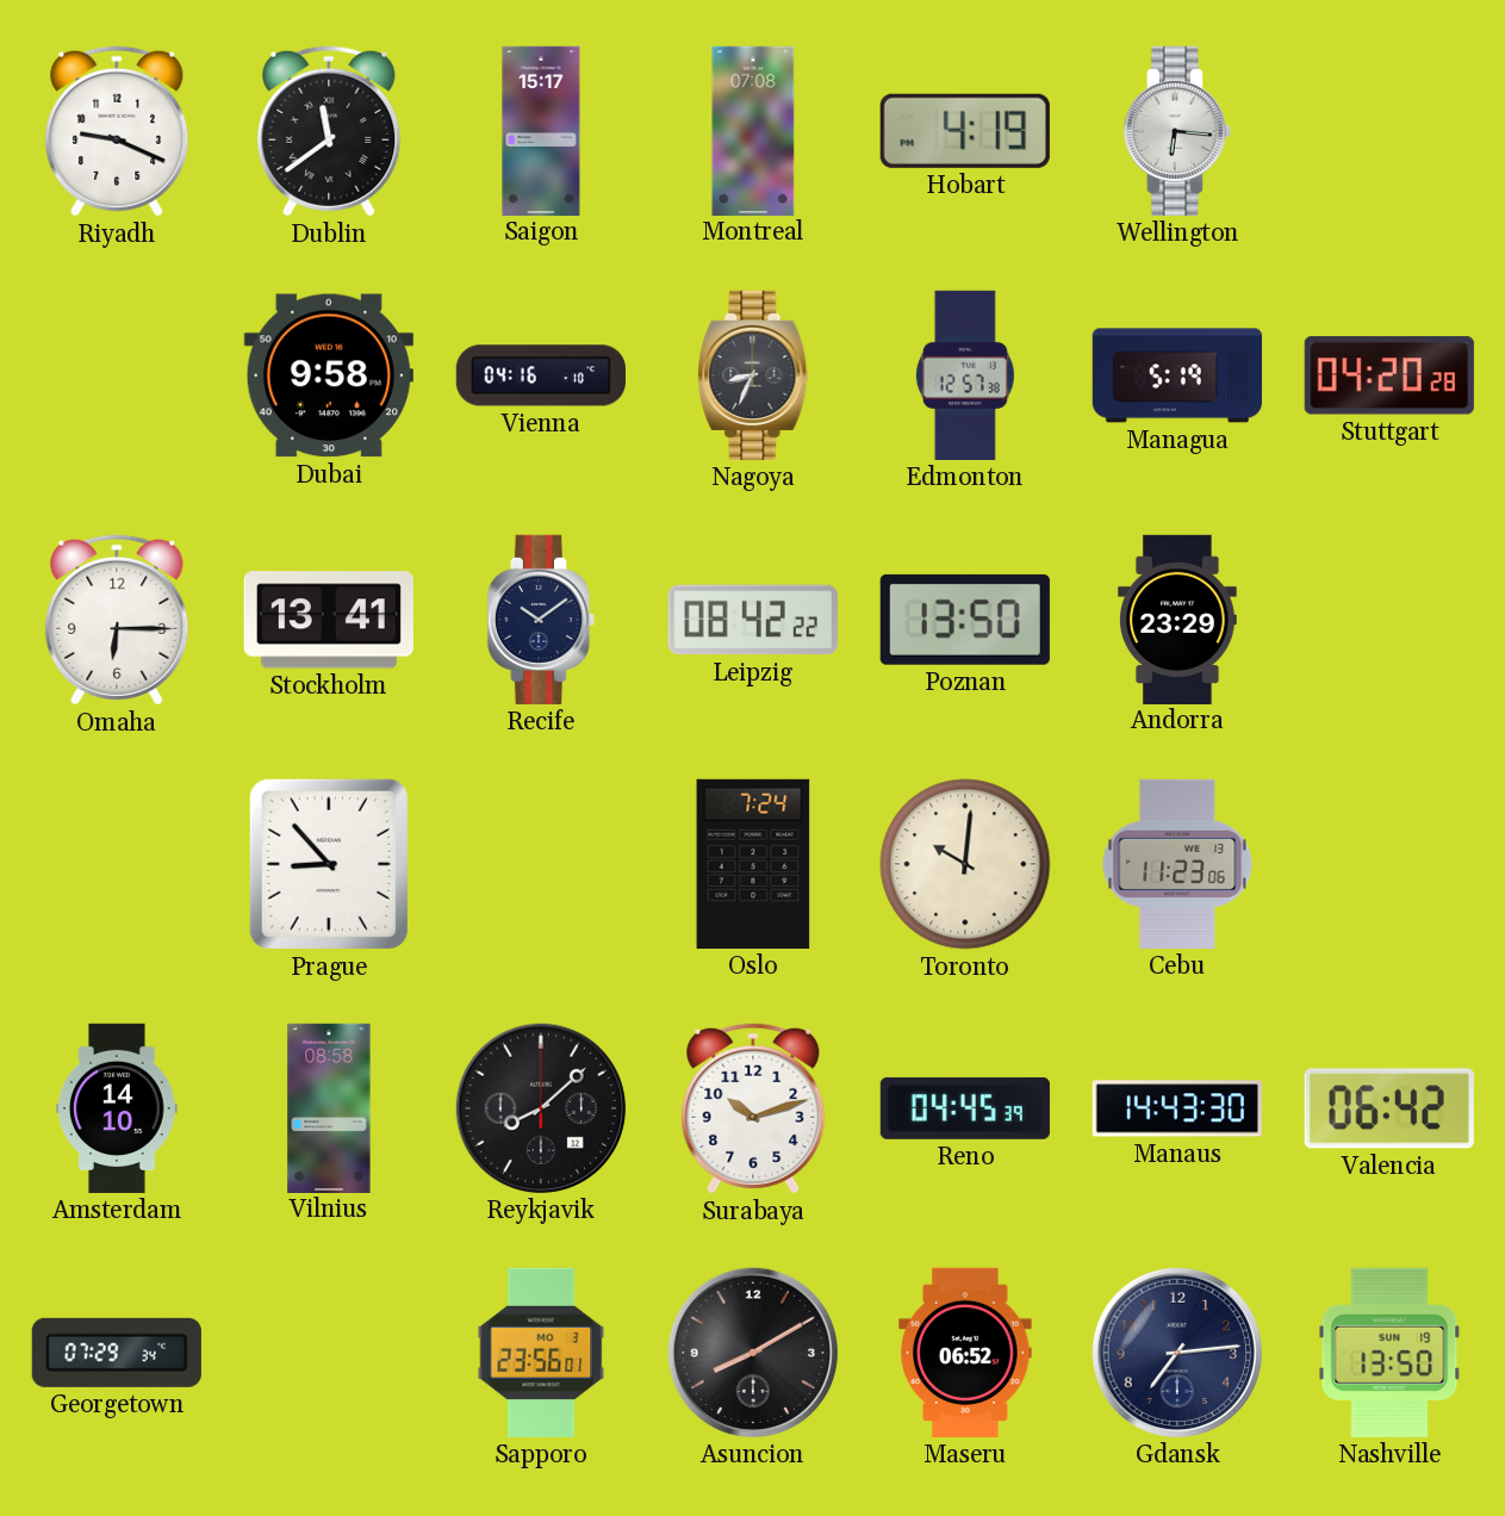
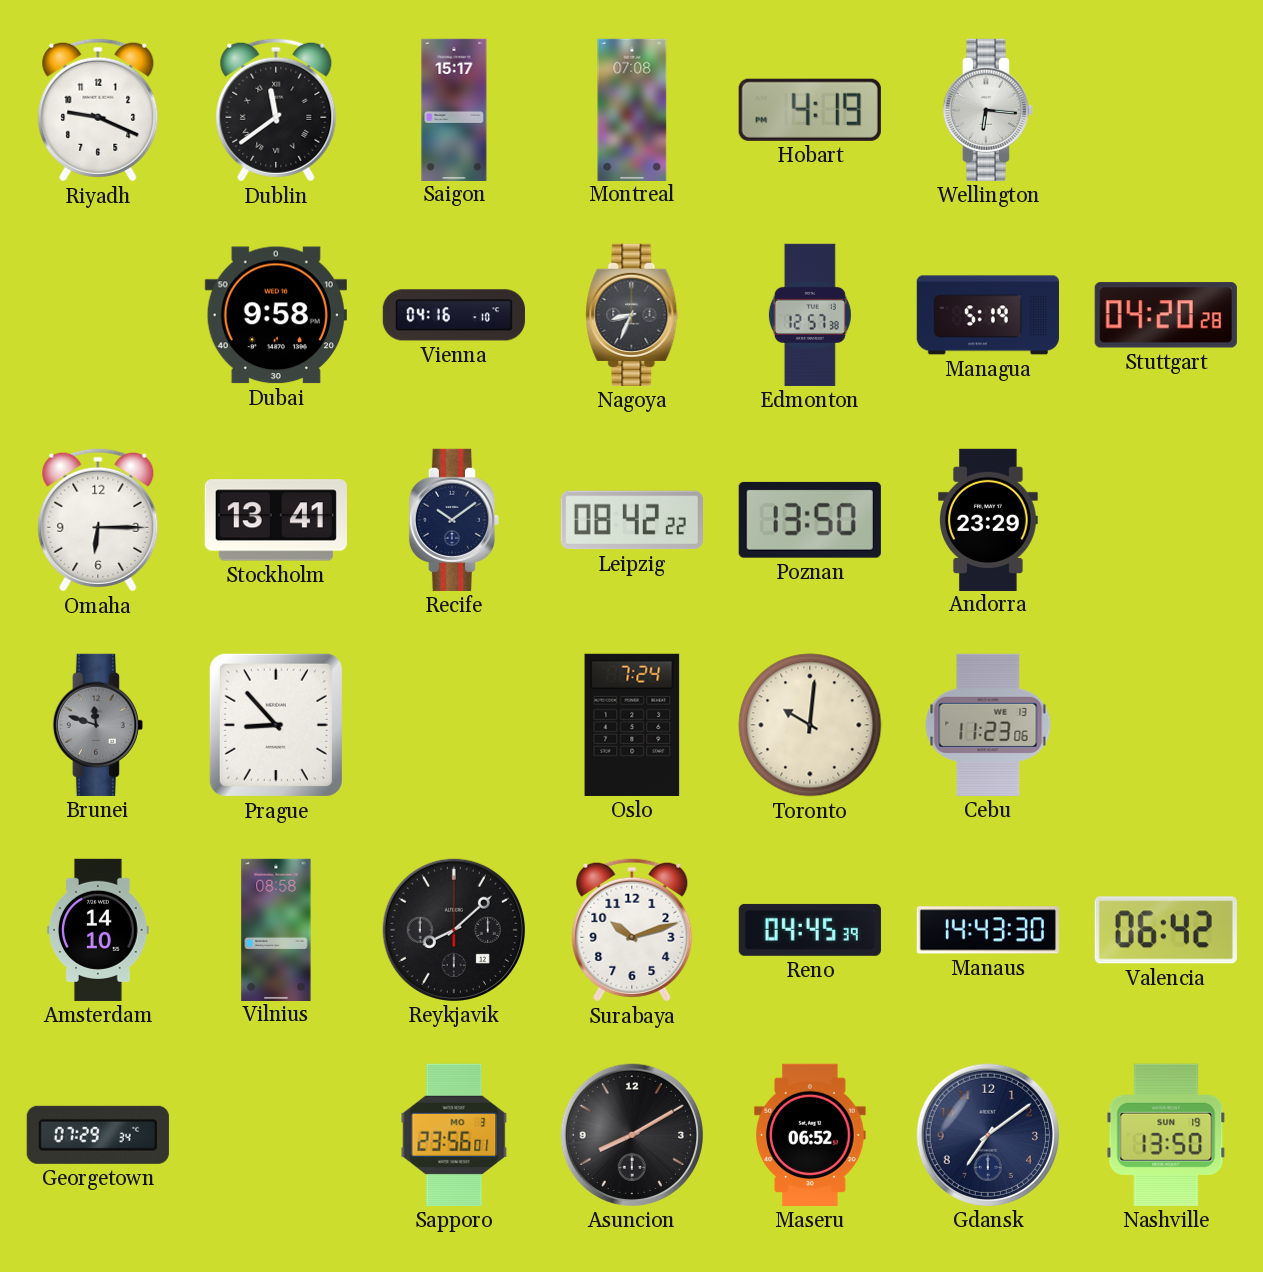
Brunei: none -> 11:48
Gdansk: 7:14 -> 7:09
